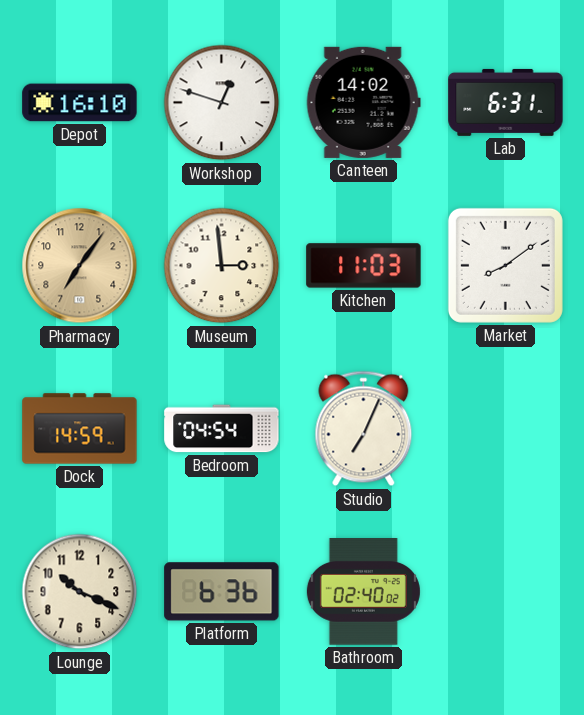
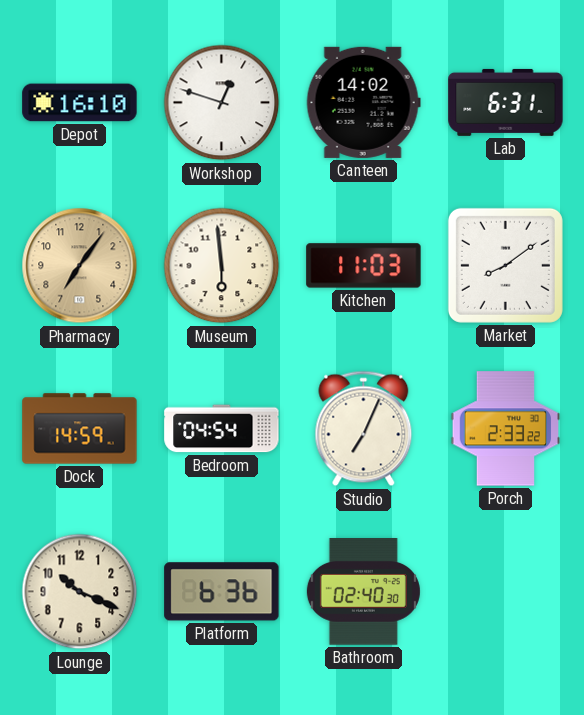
Museum: 2:59 -> 5:59
Porch: none -> 2:33
Bathroom: 02:40:02 -> 02:40:30
